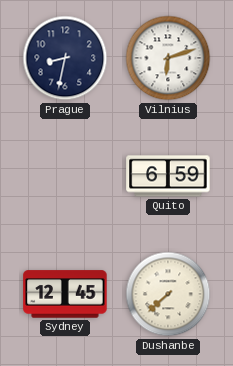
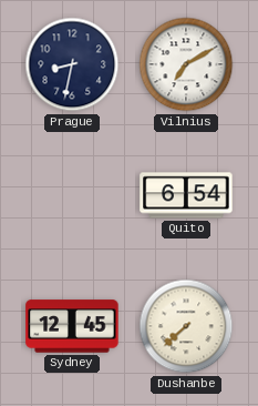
Vilnius: 6:12 -> 7:10
Quito: 6:59 -> 6:54
